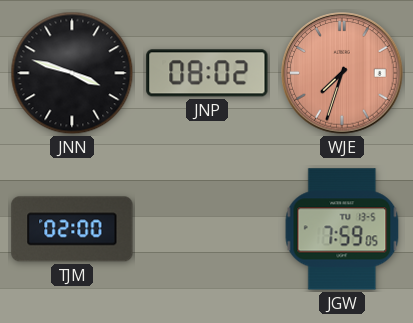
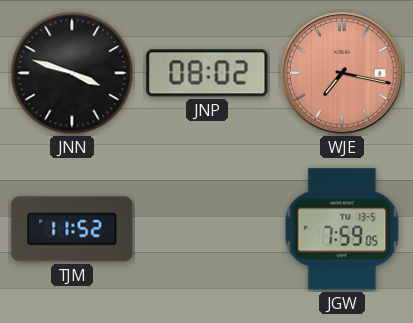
WJE: 7:33 -> 7:17
TJM: 02:00 -> 11:52
